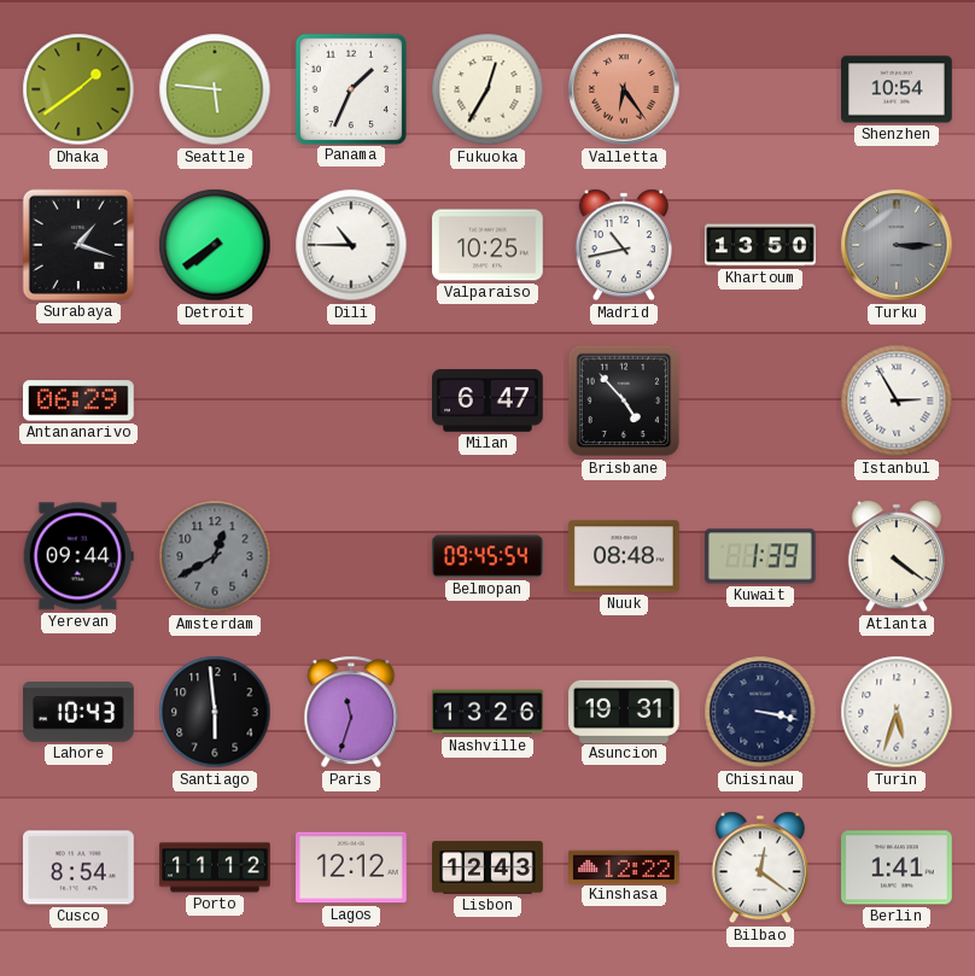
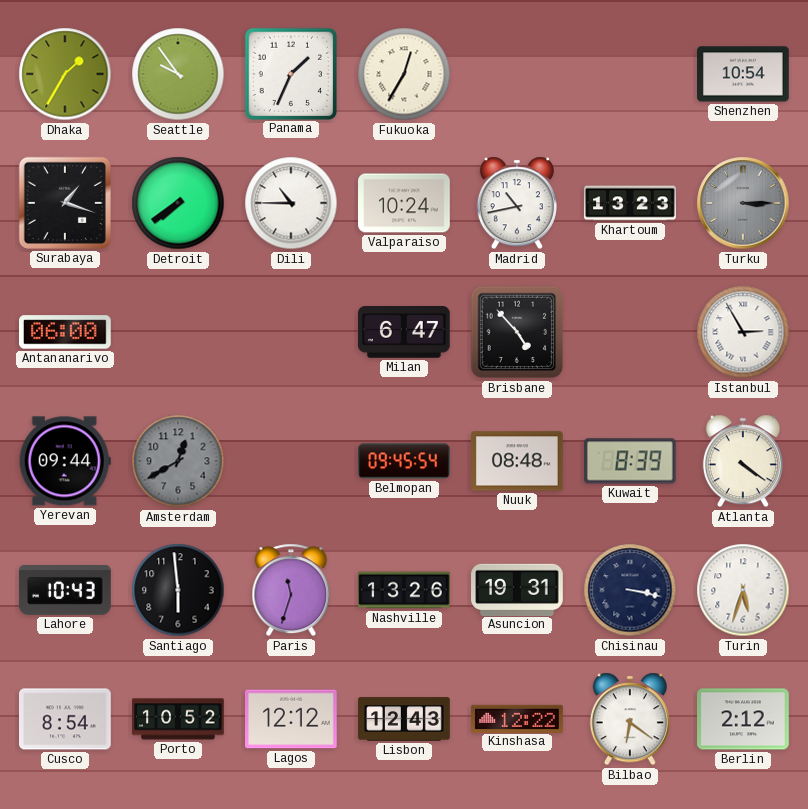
Dhaka: 1:39 -> 1:35
Seattle: 5:46 -> 9:54
Valletta: 6:24 -> none
Valparaiso: 10:25 -> 10:24
Khartoum: 13:50 -> 13:23
Antananarivo: 06:29 -> 06:00
Kuwait: 1:39 -> 8:39
Porto: 11:12 -> 10:52
Bilbao: 12:21 -> 6:21
Berlin: 1:41 -> 2:12
